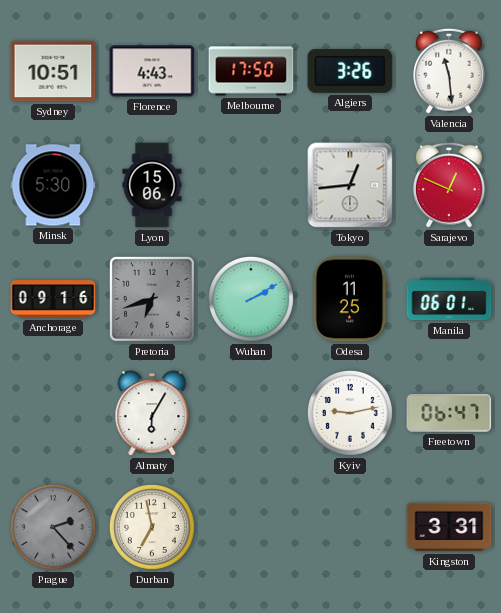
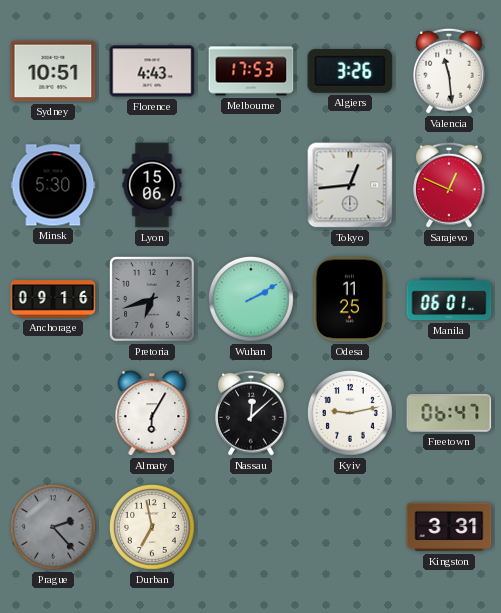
Melbourne: 17:50 -> 17:53
Nassau: none -> 12:08
